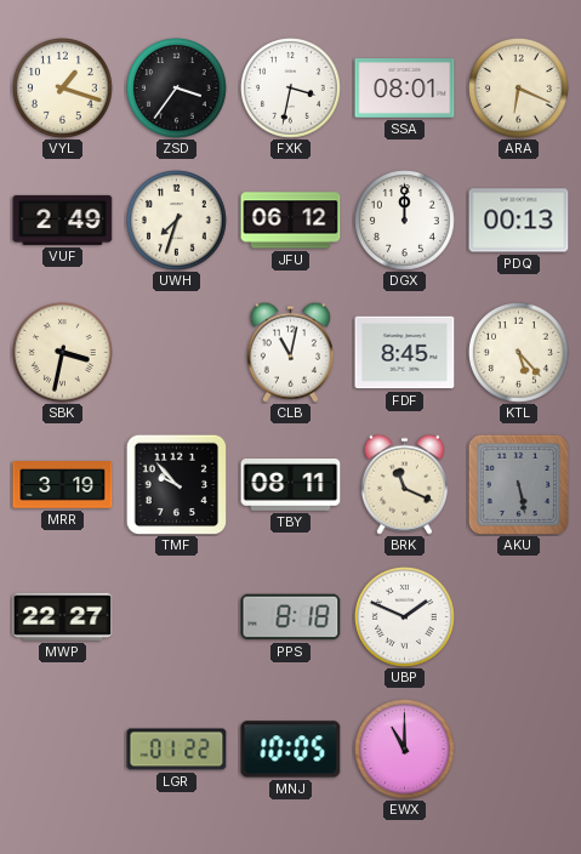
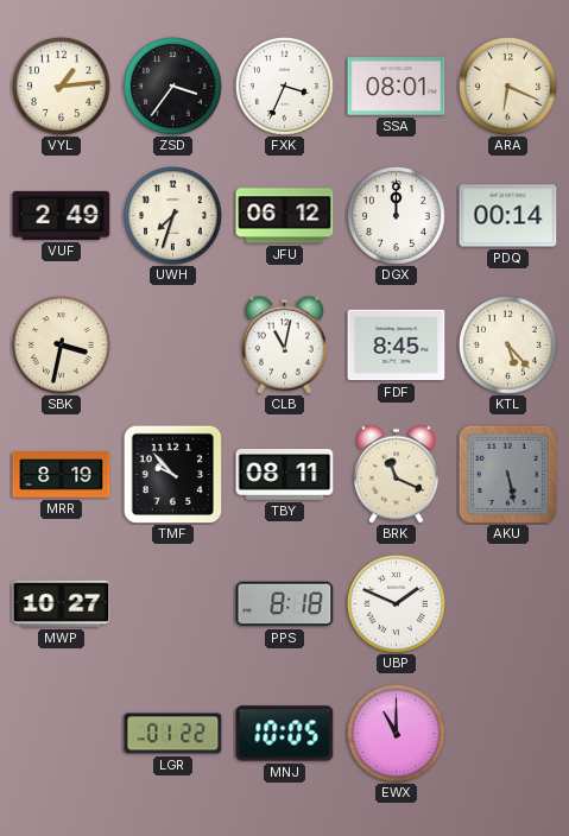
VYL: 1:18 -> 1:14
FXK: 3:32 -> 3:34
PDQ: 00:13 -> 00:14
MRR: 3:19 -> 8:19
MWP: 22:27 -> 10:27
